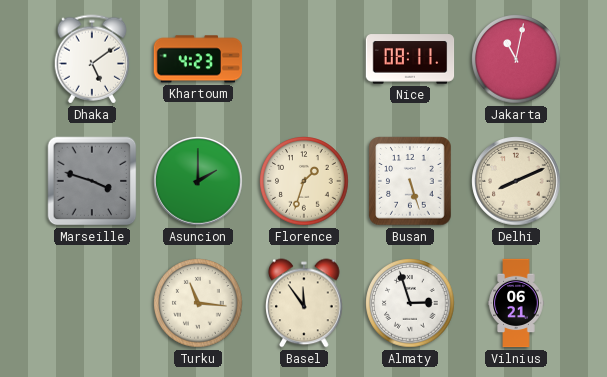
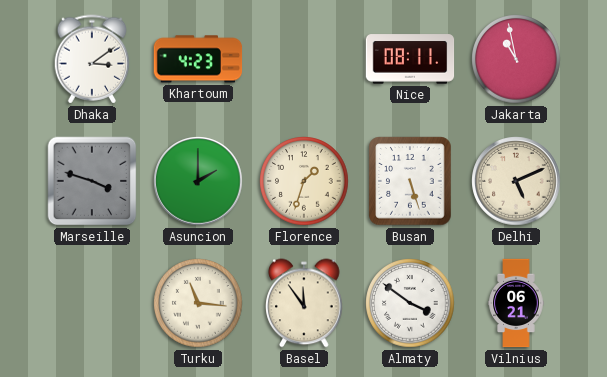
Dhaka: 5:09 -> 3:09
Jakarta: 11:02 -> 10:58
Delhi: 8:11 -> 5:11
Almaty: 2:57 -> 3:51
